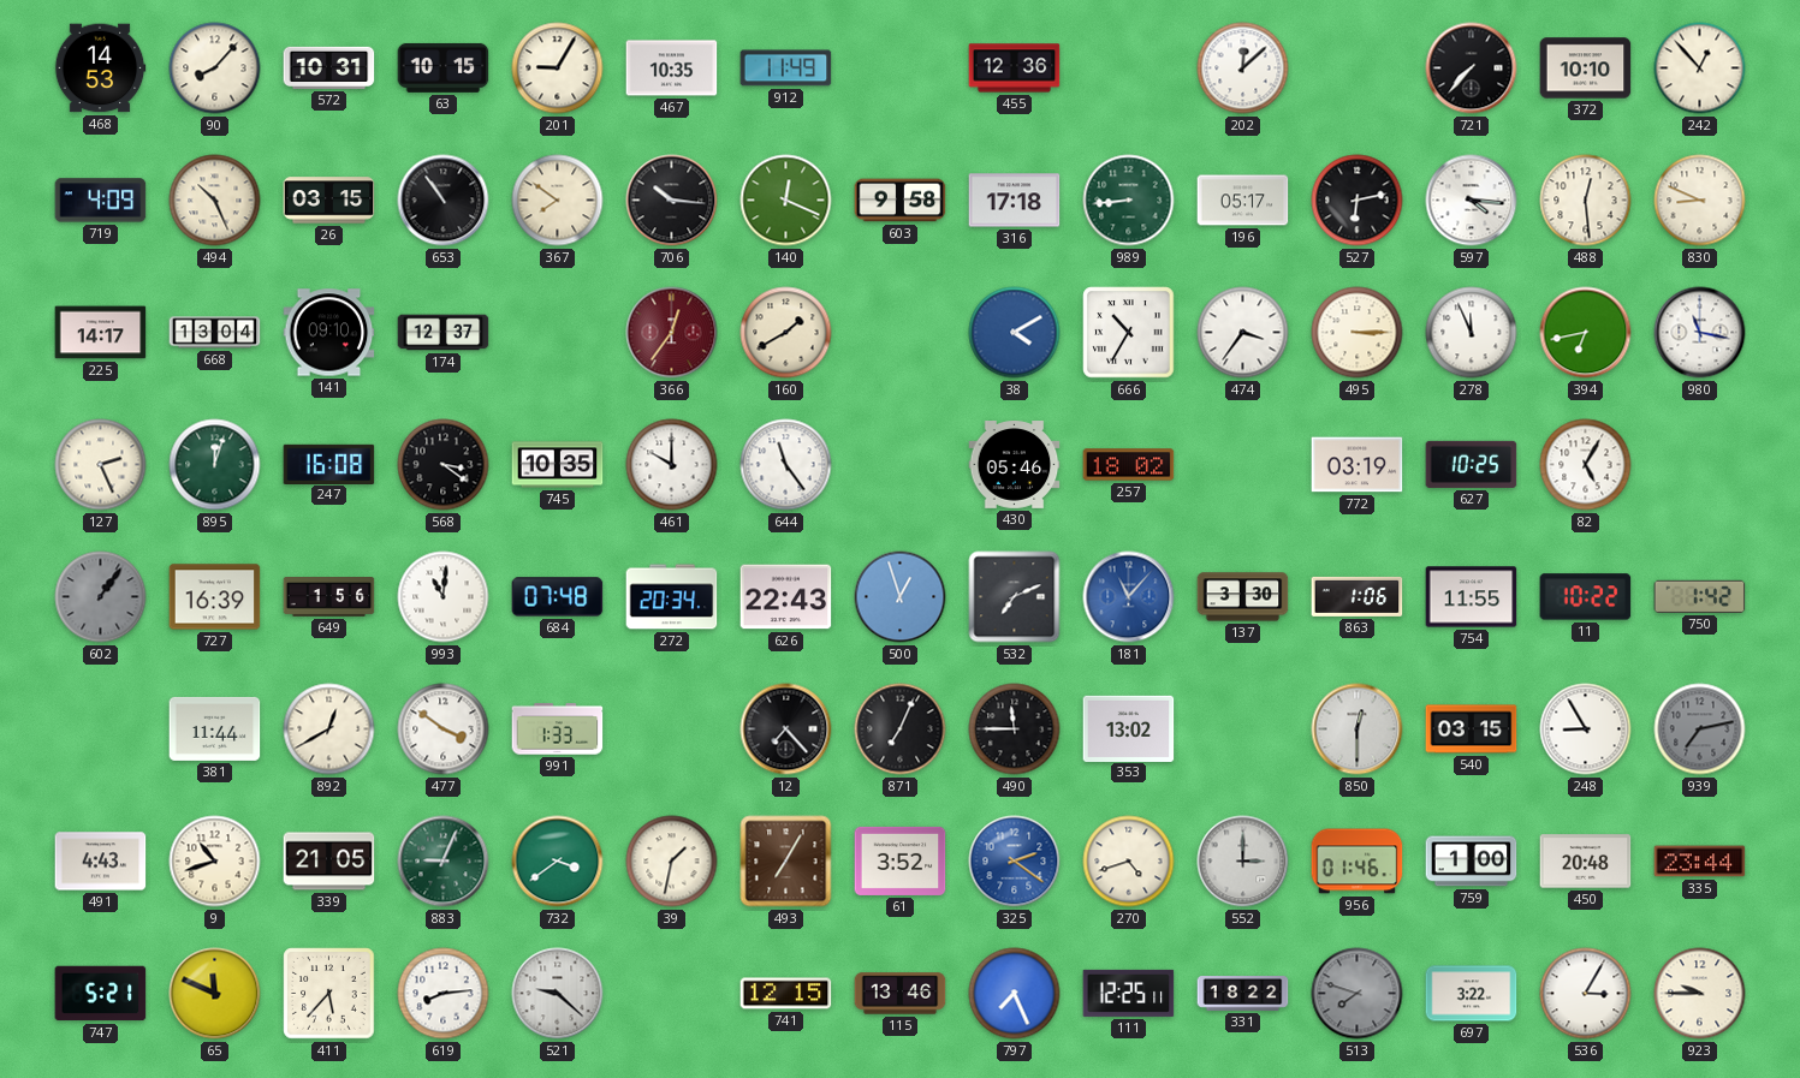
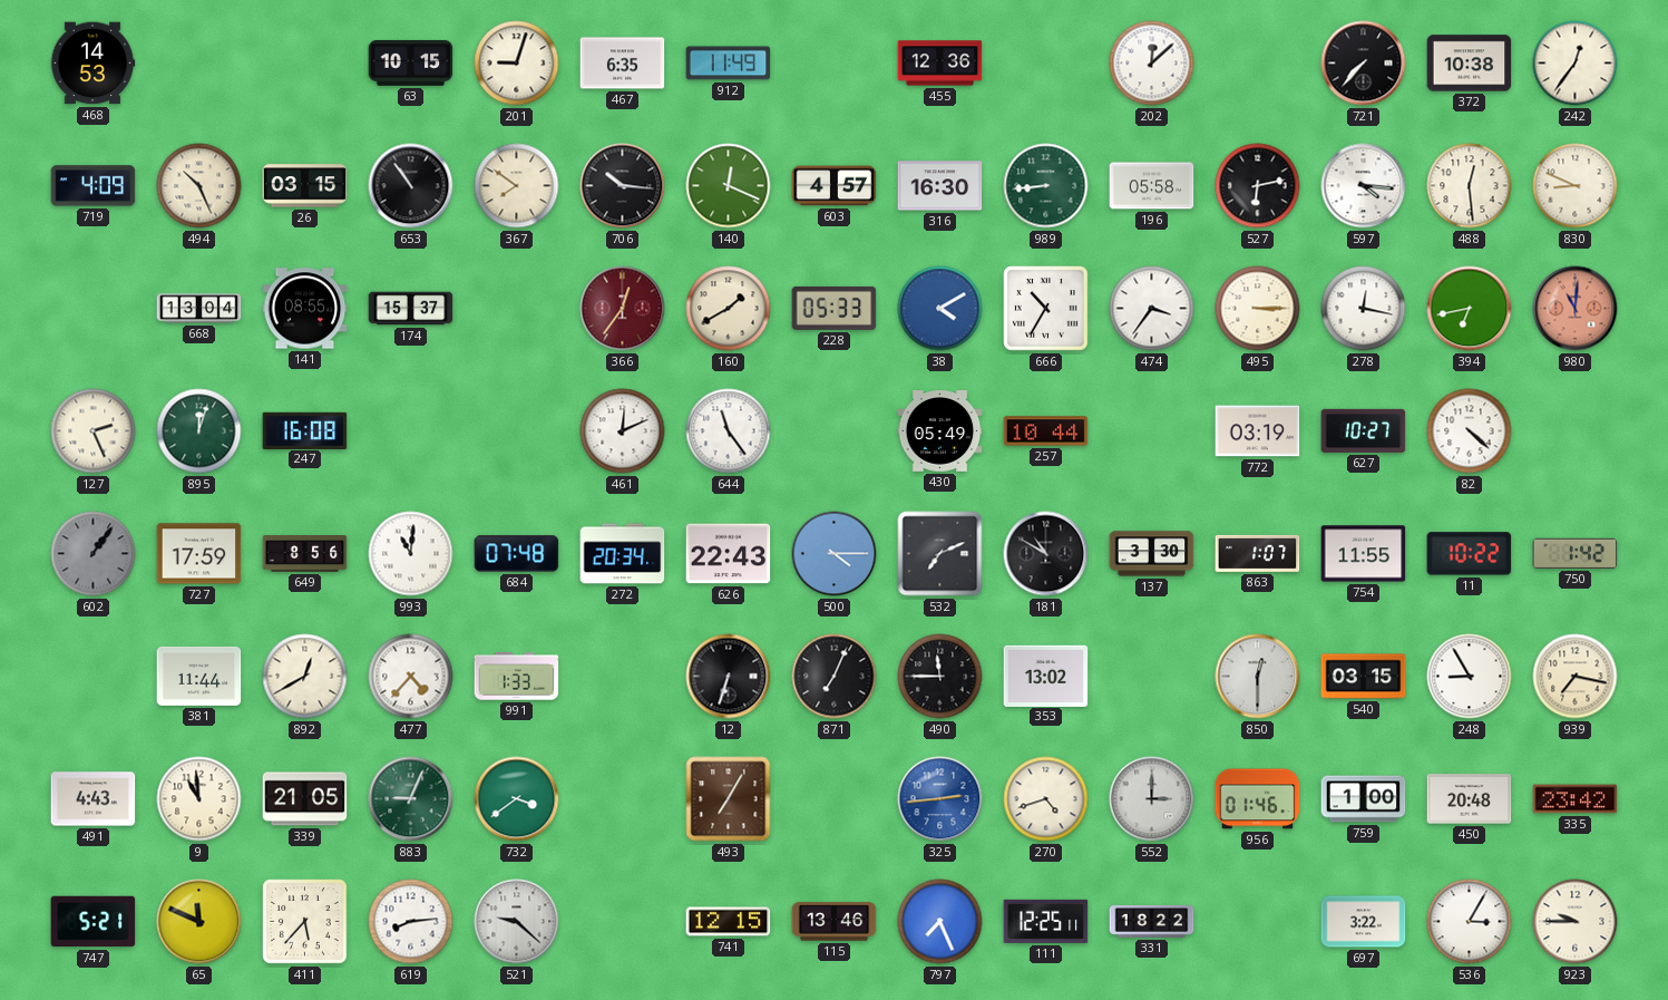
90: 8:07 -> none
572: 10:31 -> none
201: 9:05 -> 9:03
467: 10:35 -> 6:35
372: 10:10 -> 10:38
242: 12:53 -> 12:36
603: 9:58 -> 4:57
316: 17:18 -> 16:30
196: 05:17 -> 05:58
225: 14:17 -> none
141: 09:10 -> 08:55
174: 12:37 -> 15:37
228: none -> 05:33
278: 11:56 -> 12:17
980: 11:17 -> 11:01
980 dial: white -> salmon
568: 3:21 -> none
745: 10:35 -> none
461: 10:00 -> 12:11
430: 05:46 -> 05:49
257: 18:02 -> 10:44
627: 10:25 -> 10:27
82: 5:05 -> 4:22
727: 16:39 -> 17:59
649: 1:56 -> 8:56
500: 12:57 -> 4:15
181: 11:07 -> 10:50
181 dial: blue -> black
863: 1:06 -> 1:07
477: 3:51 -> 4:37
12: 7:23 -> 6:33
939: 7:13 -> 7:17
939 dial: grey -> cream
9: 10:42 -> 10:59
39: 1:32 -> none
61: 3:52 -> none
325: 2:21 -> 2:44
335: 23:44 -> 23:42
513: 7:48 -> none
